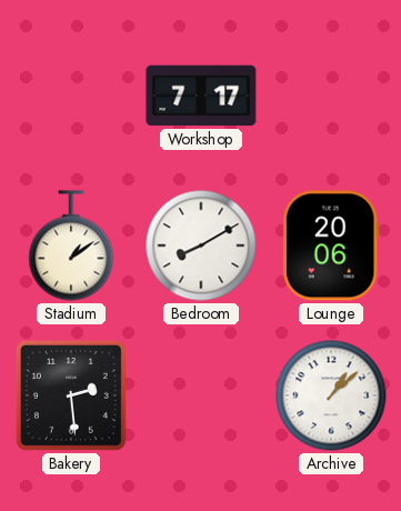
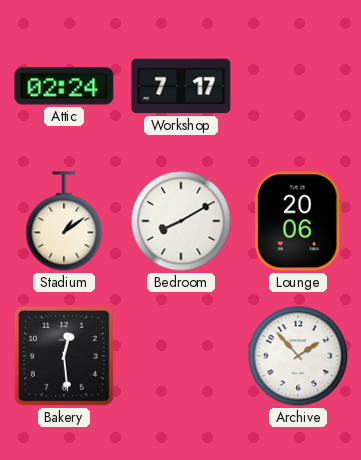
Attic: none -> 02:24
Bakery: 2:29 -> 12:29
Archive: 1:08 -> 1:53
